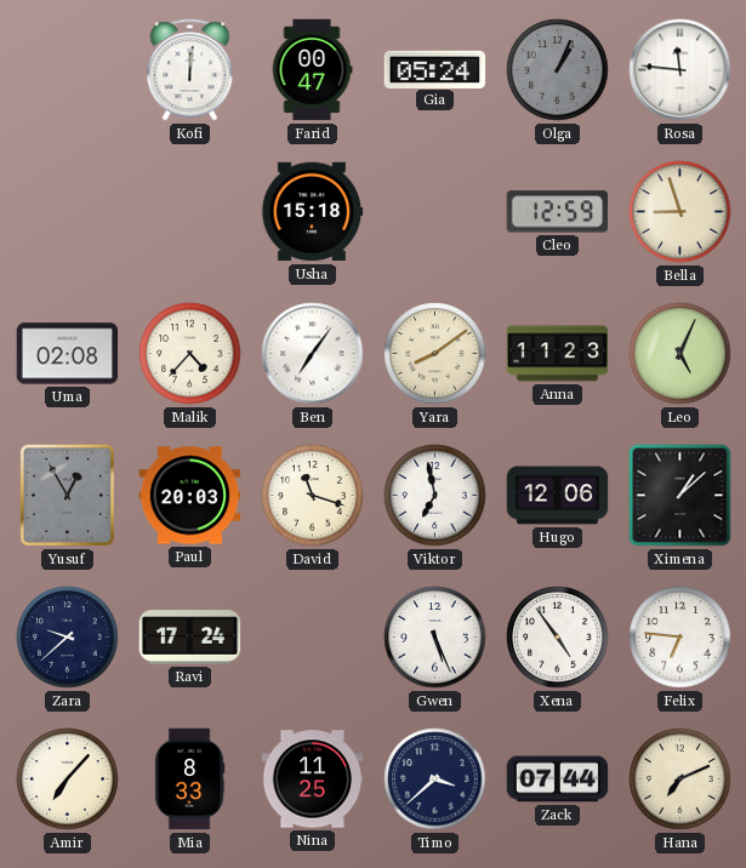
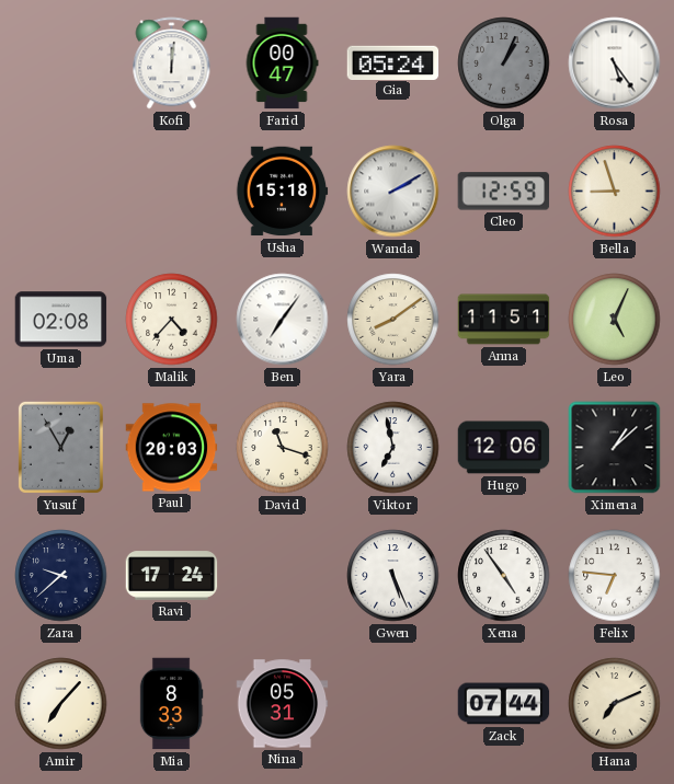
Rosa: 11:46 -> 5:24
Wanda: none -> 2:10
Anna: 11:23 -> 11:51
Nina: 11:25 -> 05:31
Timo: 3:38 -> none
